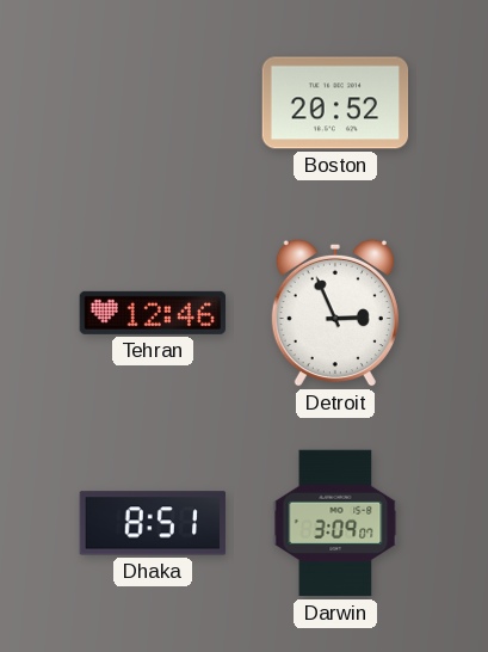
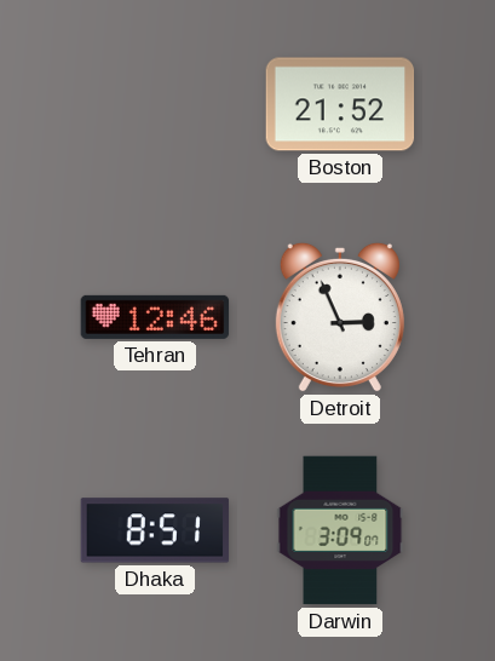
Boston: 20:52 -> 21:52
